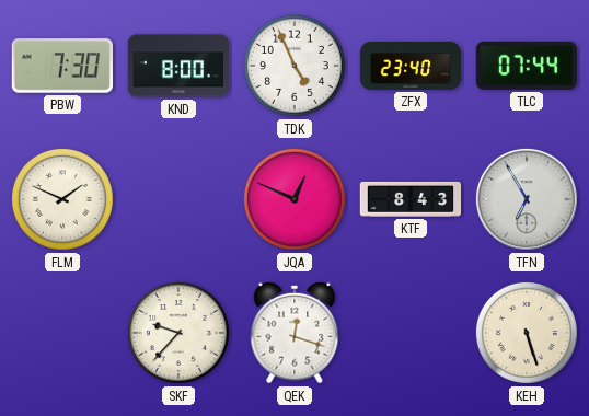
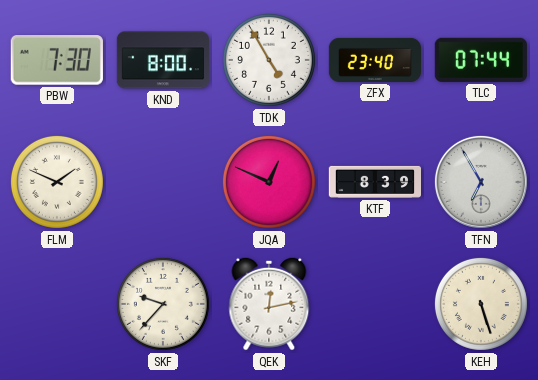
TDK: 4:56 -> 4:55
KTF: 8:43 -> 8:39
QEK: 12:18 -> 12:13
